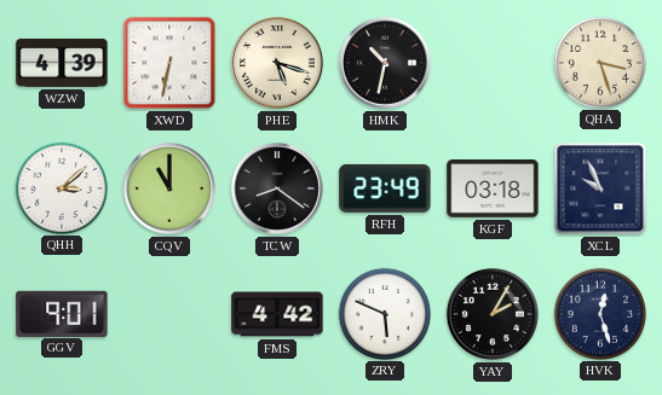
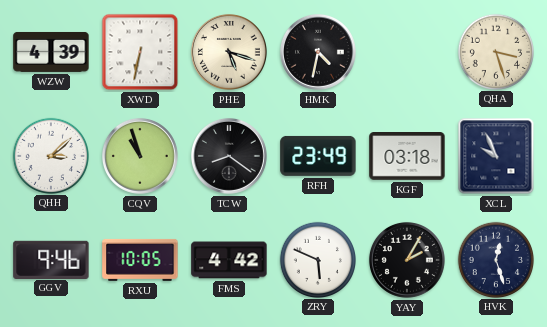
HMK: 10:32 -> 4:32
CQV: 11:00 -> 10:57
GGV: 9:01 -> 9:46
RXU: none -> 10:05
